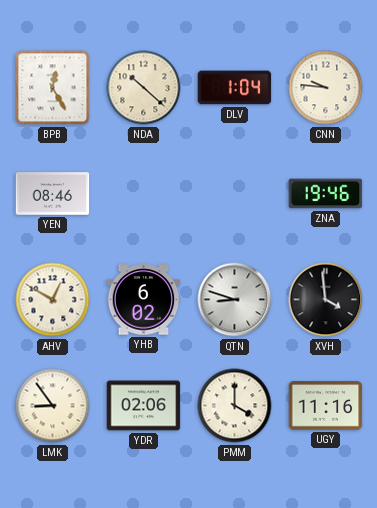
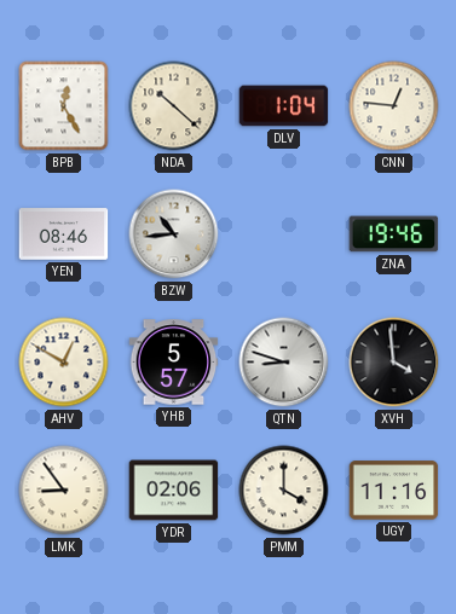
CNN: 9:46 -> 12:46
BZW: none -> 10:44
YHB: 6:02 -> 5:57
